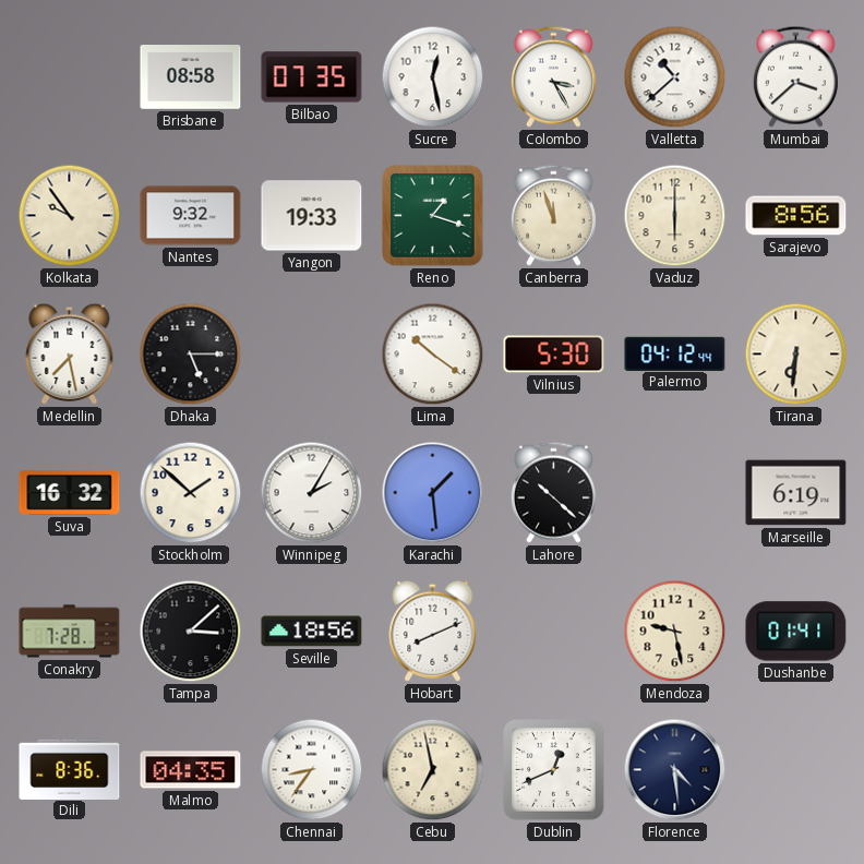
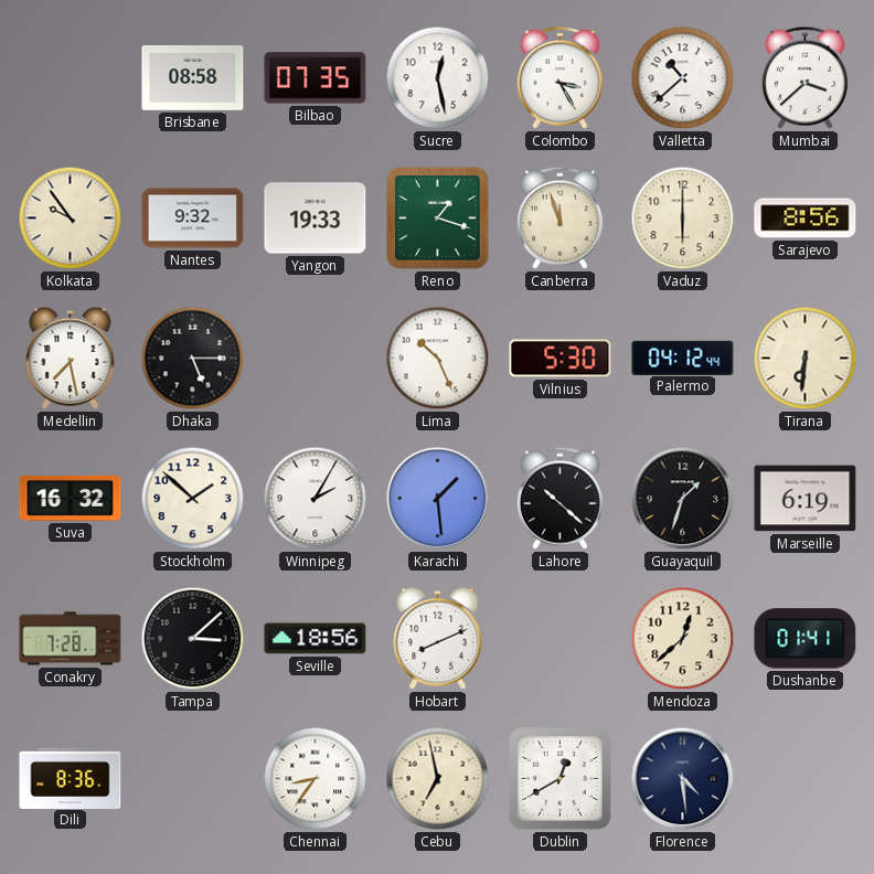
Lima: 10:21 -> 10:26
Guayaquil: none -> 1:33
Mendoza: 9:28 -> 12:38
Malmo: 04:35 -> none
Dublin: 12:41 -> 12:40
